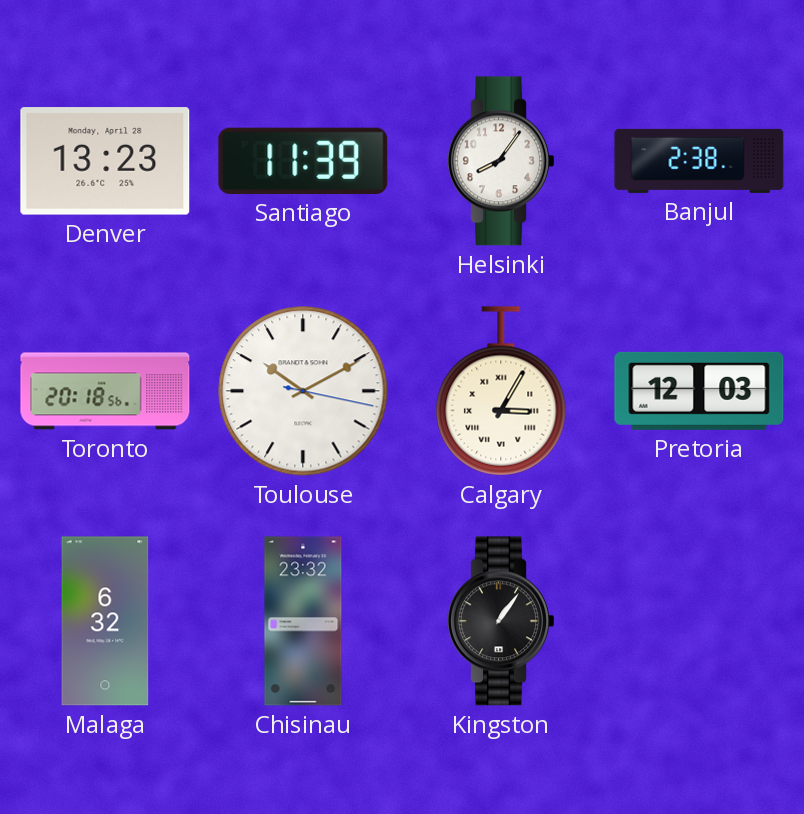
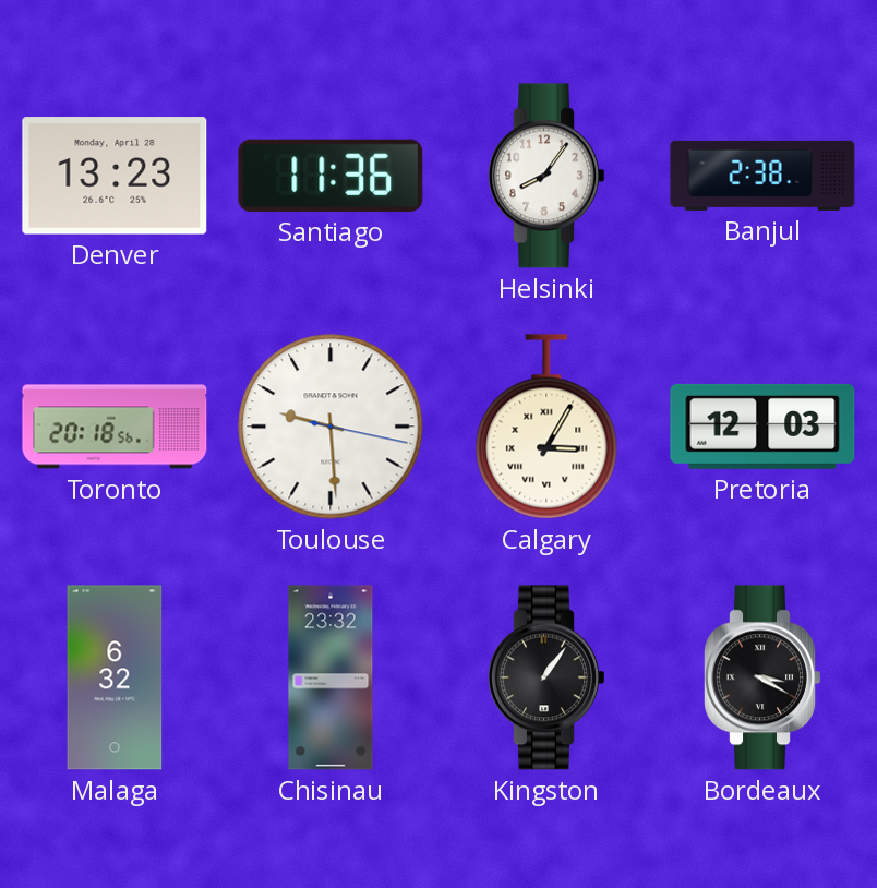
Santiago: 11:39 -> 11:36
Toulouse: 10:10 -> 9:29
Bordeaux: none -> 3:20
